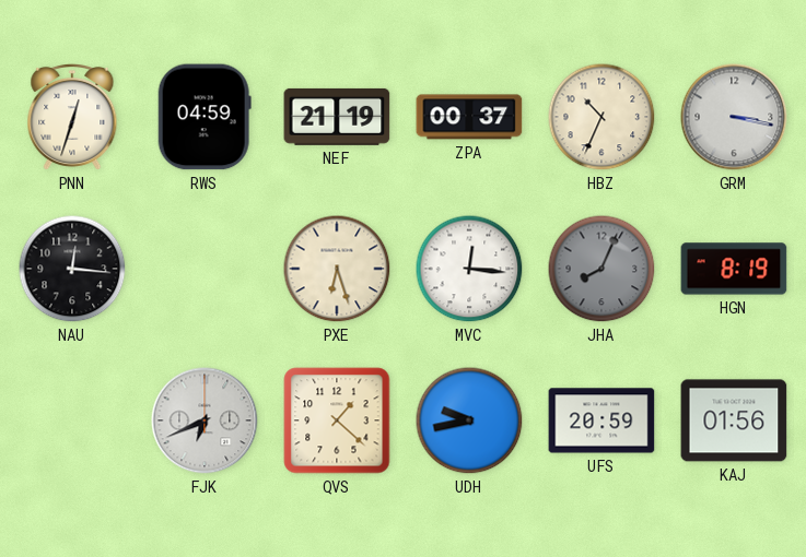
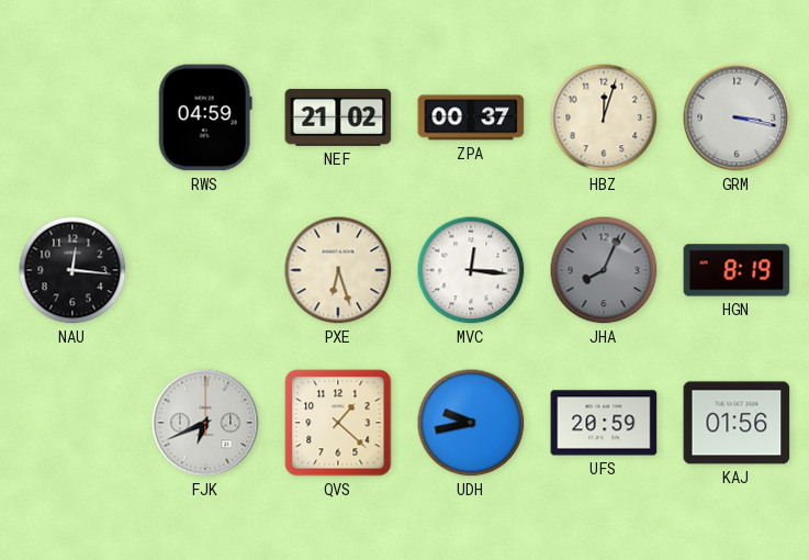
PNN: 12:33 -> none
NEF: 21:19 -> 21:02
HBZ: 10:34 -> 12:03
